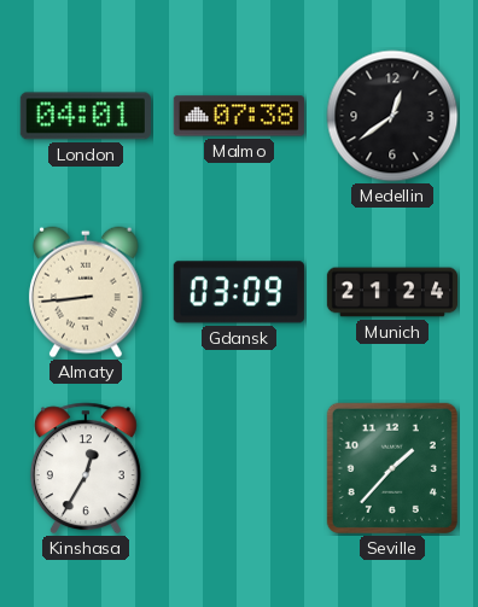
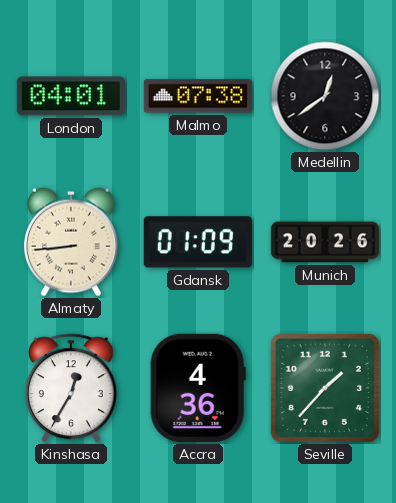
Gdansk: 03:09 -> 01:09
Munich: 21:24 -> 20:26
Accra: none -> 4:36
